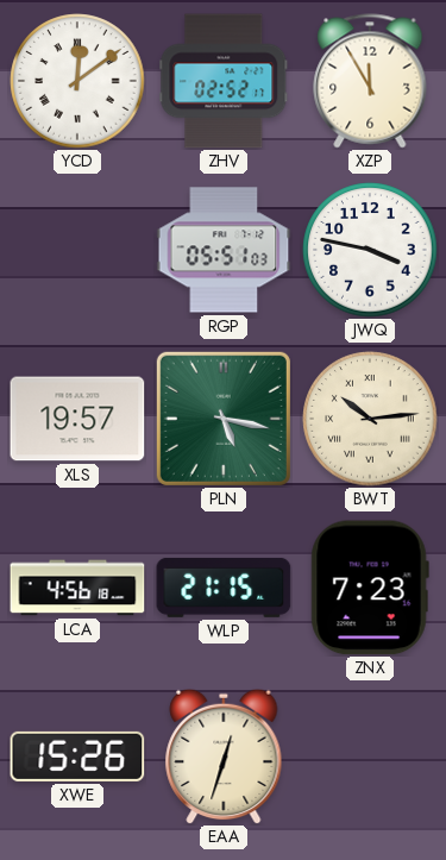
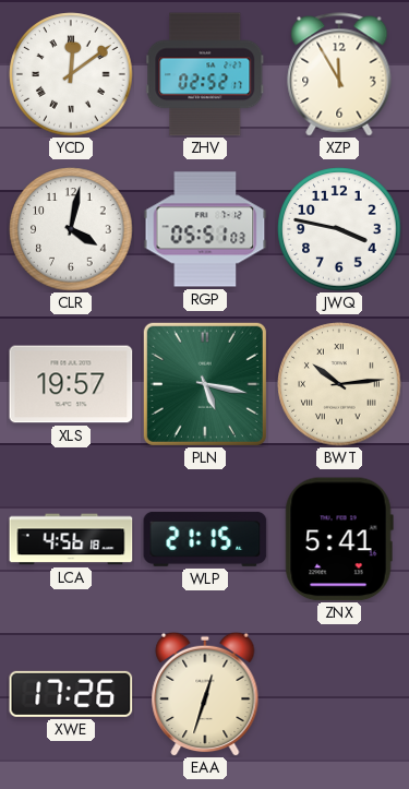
CLR: none -> 4:02
ZNX: 7:23 -> 5:41
XWE: 15:26 -> 17:26
